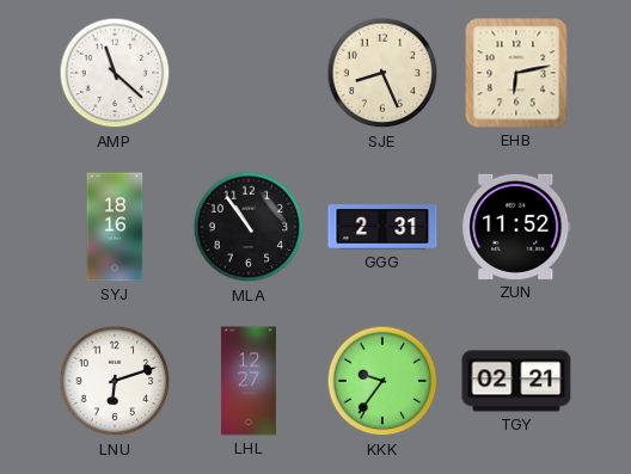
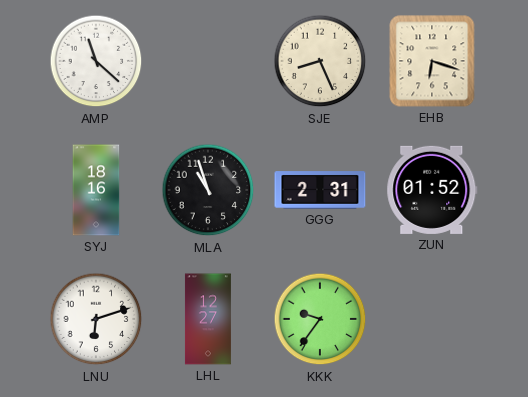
EHB: 6:13 -> 6:18
MLA: 10:54 -> 10:57
ZUN: 11:52 -> 01:52
TGY: 02:21 -> none
